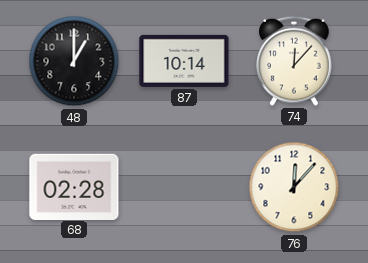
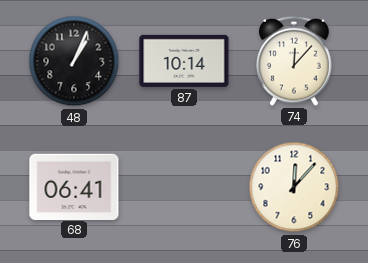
48: 1:00 -> 1:04
68: 02:28 -> 06:41
